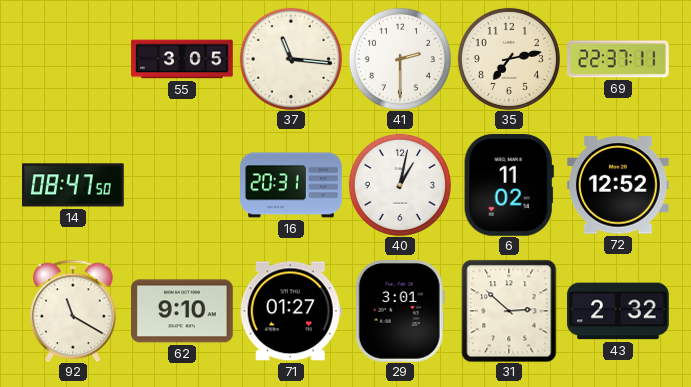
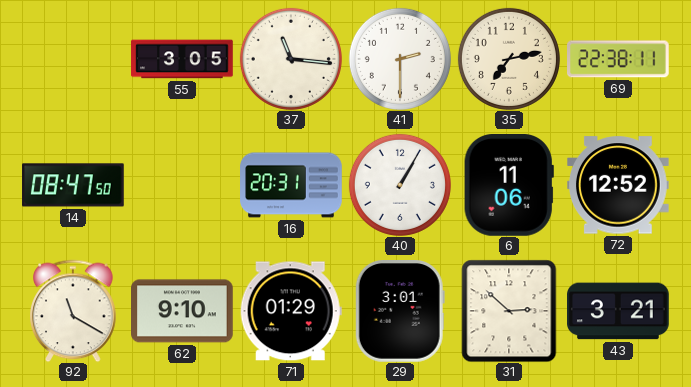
69: 22:37 -> 22:38
40: 1:02 -> 1:05
6: 11:02 -> 11:06
71: 01:27 -> 01:29
43: 2:32 -> 3:21
